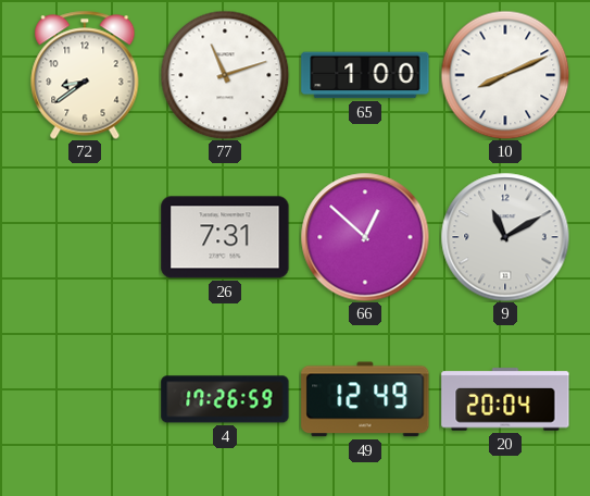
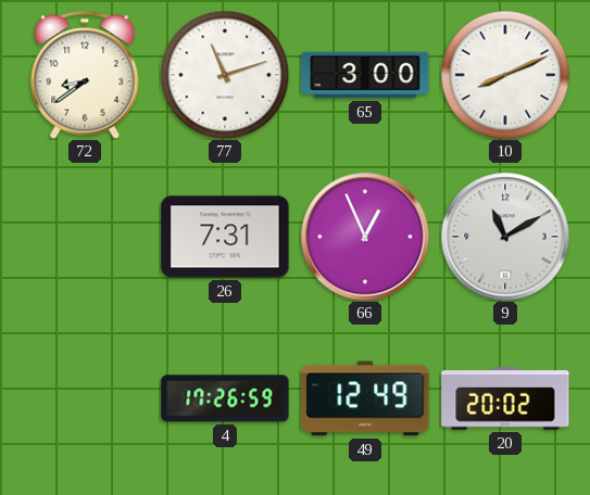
65: 1:00 -> 3:00
66: 12:52 -> 12:56
20: 20:04 -> 20:02
